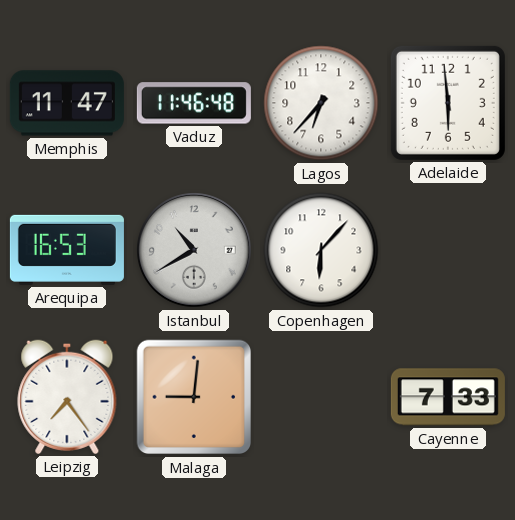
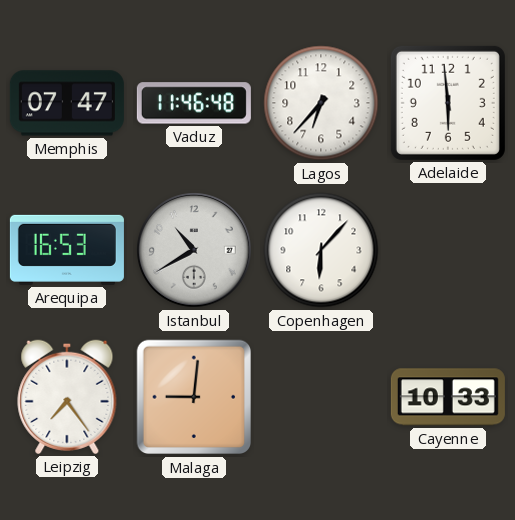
Memphis: 11:47 -> 07:47
Cayenne: 7:33 -> 10:33
